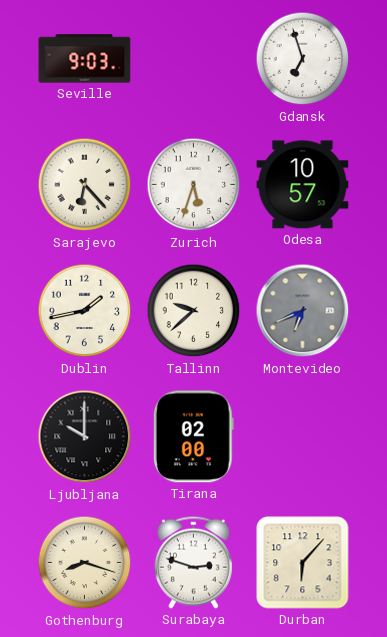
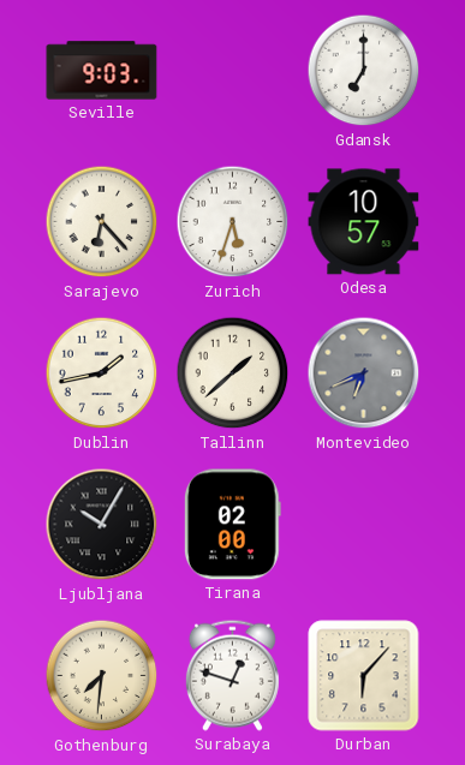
Gdansk: 6:57 -> 7:00
Tallinn: 9:38 -> 1:38
Ljubljana: 10:00 -> 10:05
Gothenburg: 8:18 -> 7:31
Surabaya: 2:48 -> 12:48
